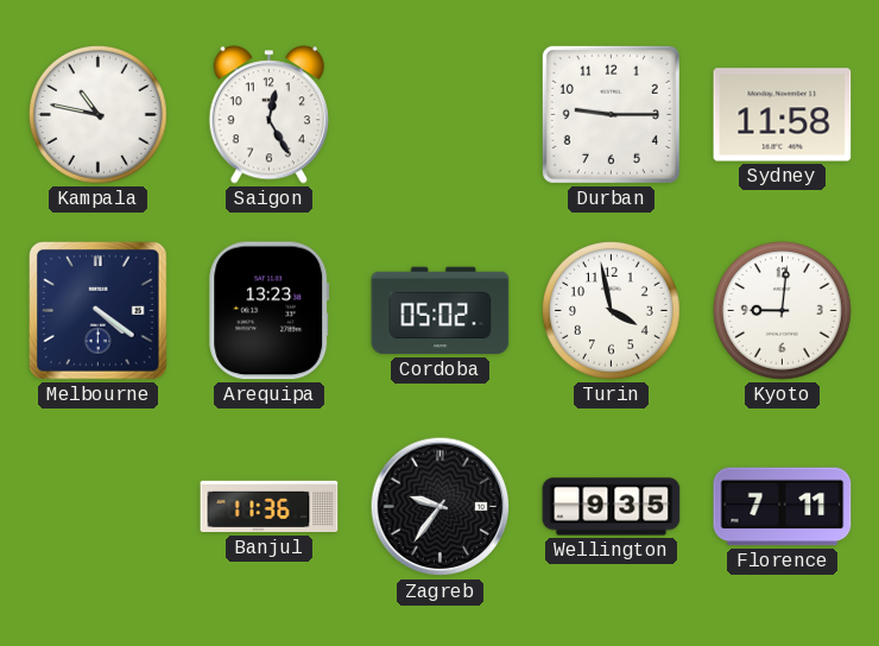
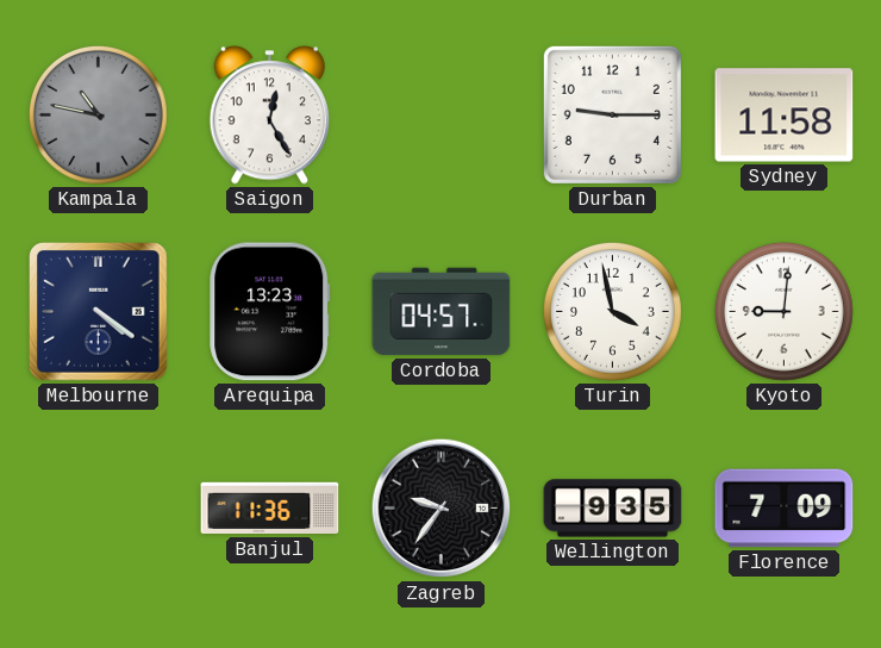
Kampala dial: white -> grey
Cordoba: 05:02 -> 04:57
Florence: 7:11 -> 7:09
